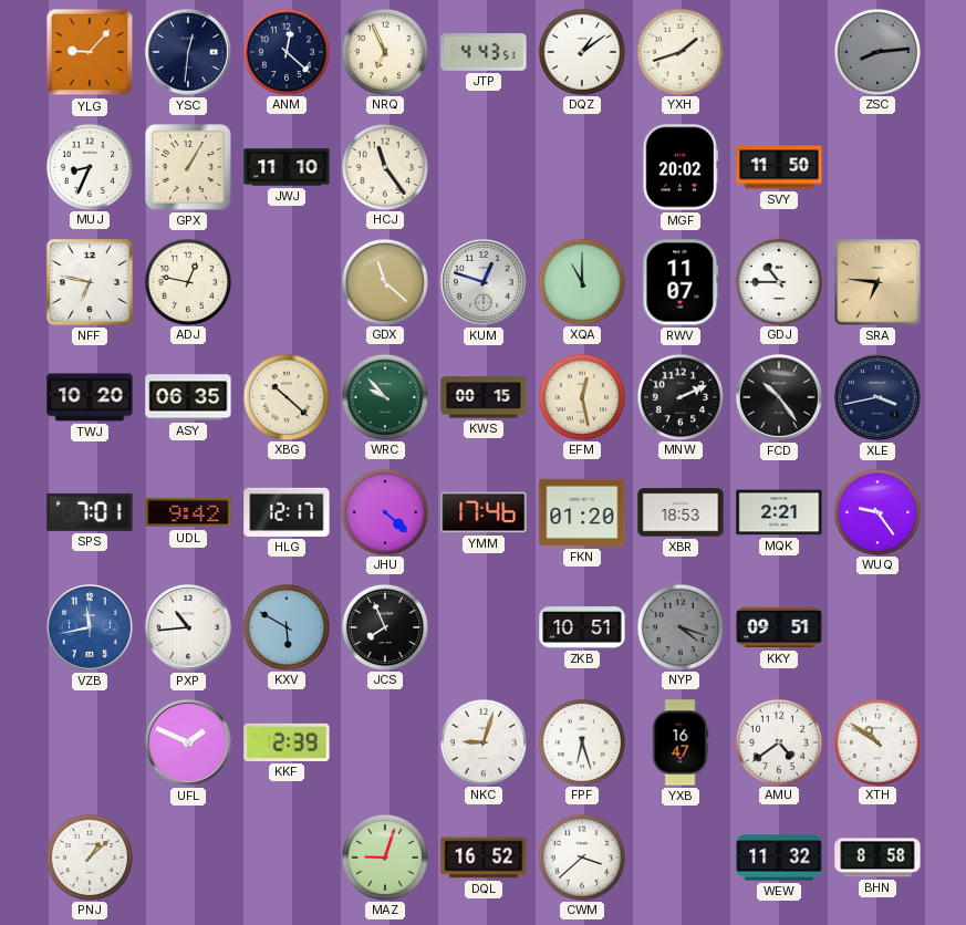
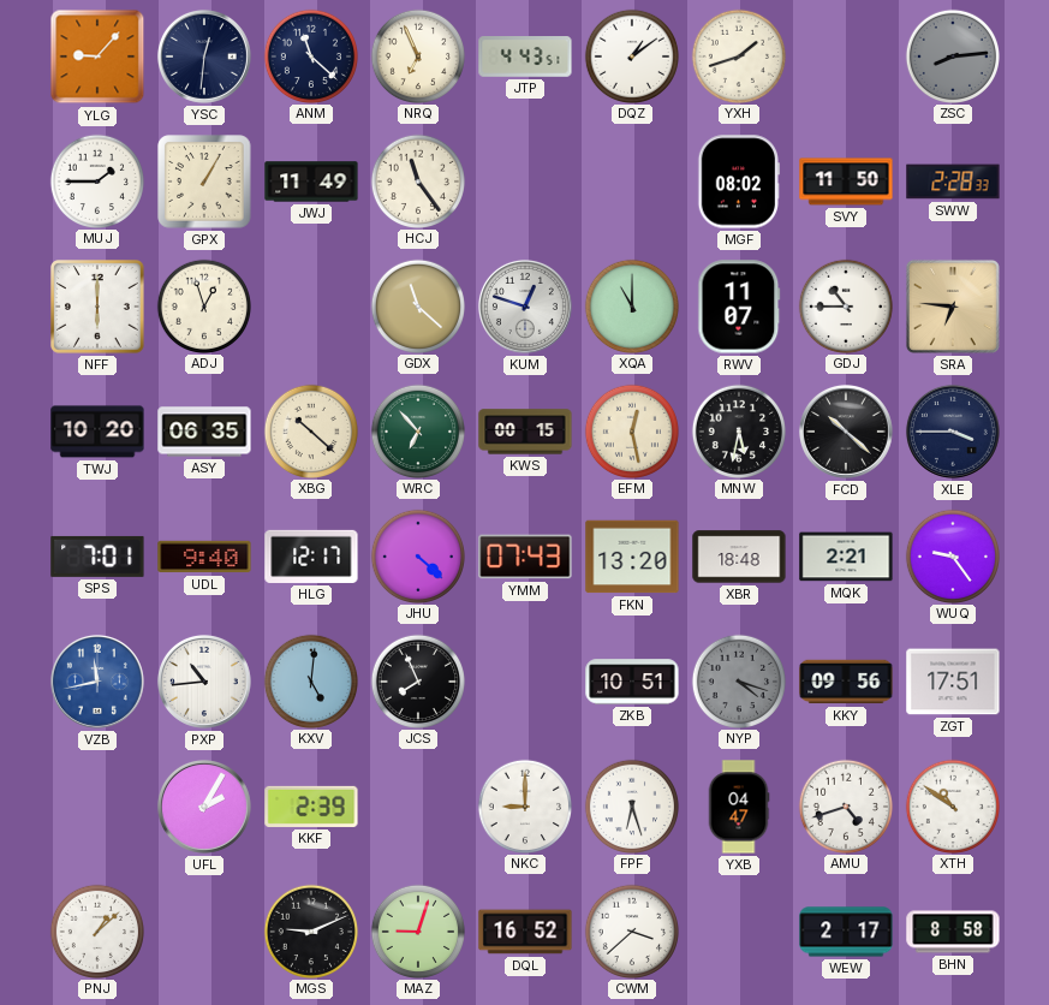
ANM: 12:22 -> 11:22
MUJ: 8:34 -> 1:45
JWJ: 11:10 -> 11:49
MGF: 20:02 -> 08:02
SWW: none -> 2:28
NFF: 6:47 -> 6:00
ADJ: 12:47 -> 12:57
WRC: 9:53 -> 6:53
MNW: 2:11 -> 5:32
FCD: 10:24 -> 10:22
XLE: 3:43 -> 3:45
UDL: 9:42 -> 9:40
YMM: 17:46 -> 07:43
FKN: 01:20 -> 13:20
XBR: 18:53 -> 18:48
KXV: 5:50 -> 5:01
KKY: 09:51 -> 09:56
ZGT: none -> 17:51
UFL: 1:49 -> 2:05
NKC: 9:03 -> 9:00
YXB: 16:47 -> 04:47
AMU: 4:39 -> 4:42
MGS: none -> 9:11
WEW: 11:32 -> 2:17
